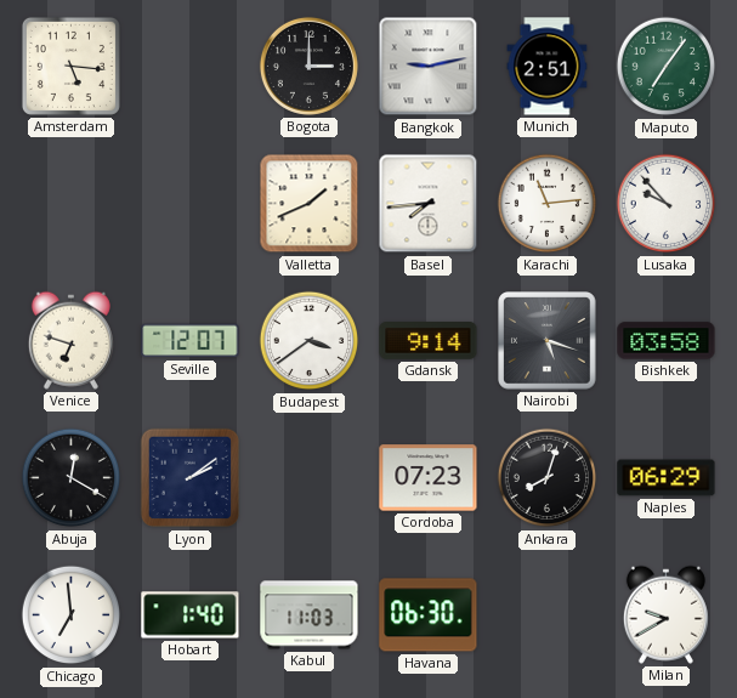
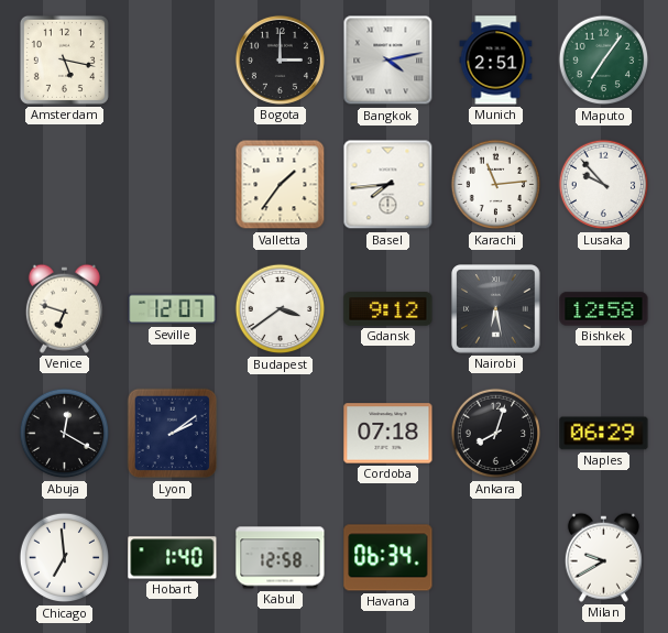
Amsterdam: 5:16 -> 5:17
Bangkok: 9:13 -> 4:13
Valletta: 1:41 -> 1:36
Gdansk: 9:14 -> 9:12
Nairobi: 5:18 -> 6:28
Bishkek: 03:58 -> 12:58
Cordoba: 07:23 -> 07:18
Kabul: 11:03 -> 12:58
Havana: 06:30 -> 06:34
